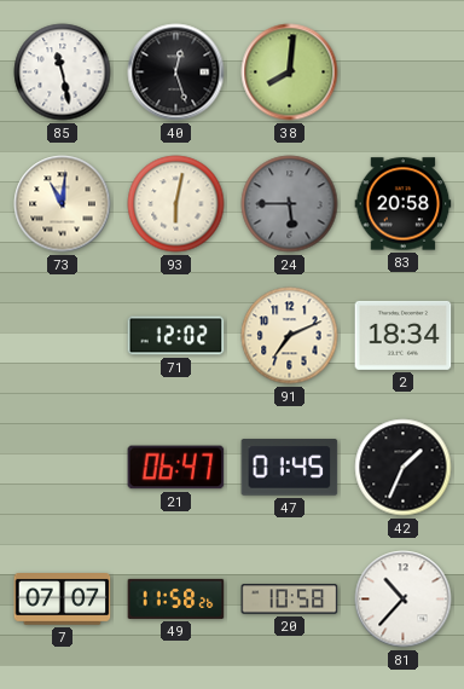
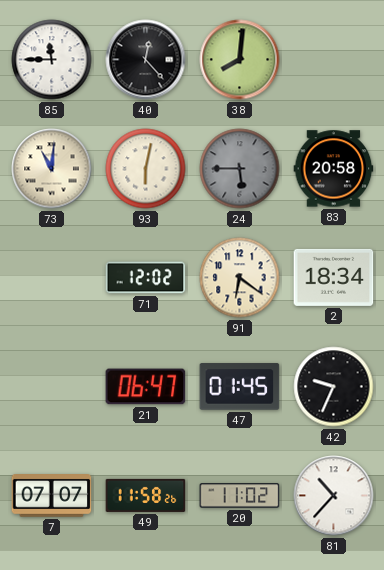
85: 11:28 -> 11:45
40: 12:27 -> 12:23
91: 7:11 -> 6:21
42: 1:34 -> 9:34
20: 10:58 -> 11:02
